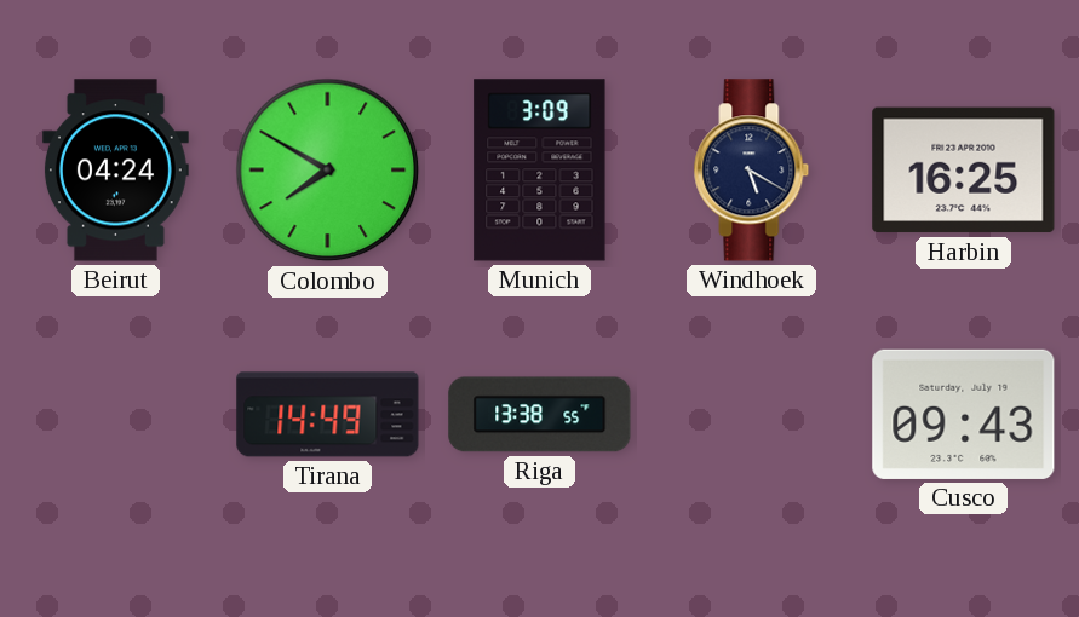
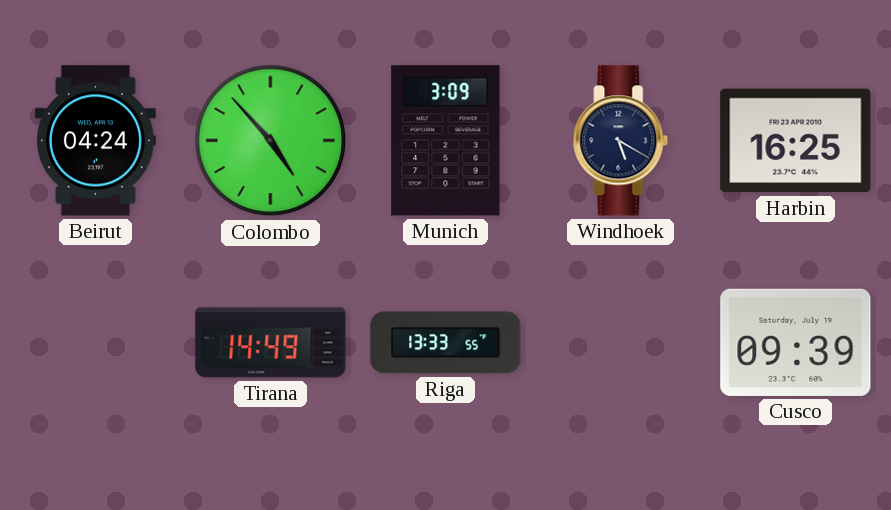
Colombo: 7:50 -> 4:53
Riga: 13:38 -> 13:33
Cusco: 09:43 -> 09:39
